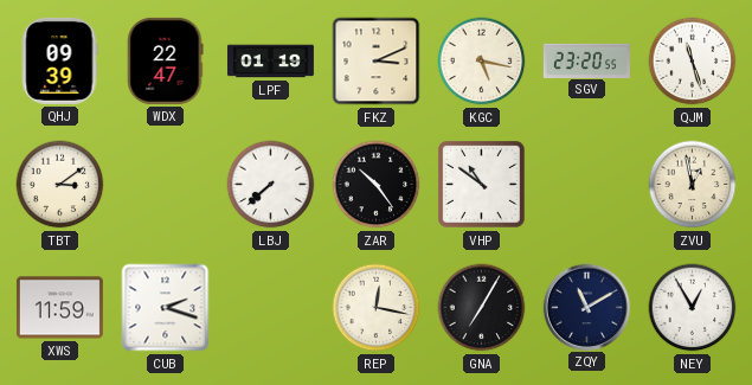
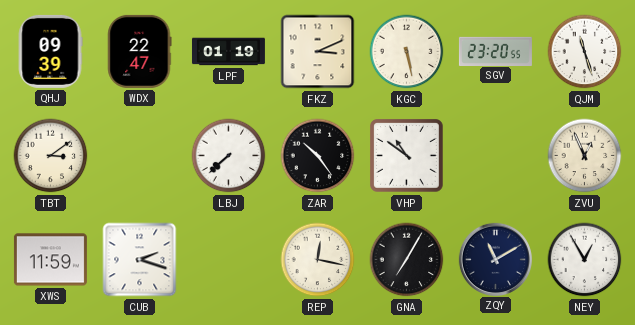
KGC: 5:17 -> 5:28
ZVU: 12:58 -> 12:56
